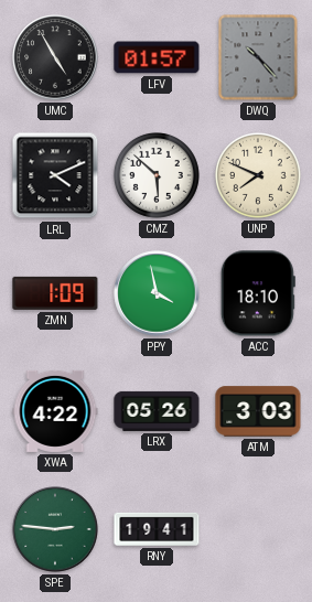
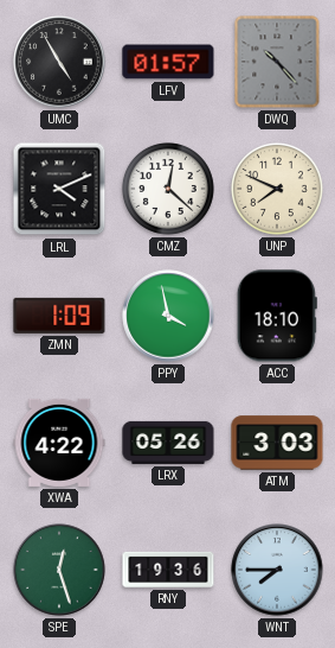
CMZ: 5:52 -> 12:22
SPE: 2:46 -> 12:27
RNY: 19:41 -> 19:36
WNT: none -> 7:45
